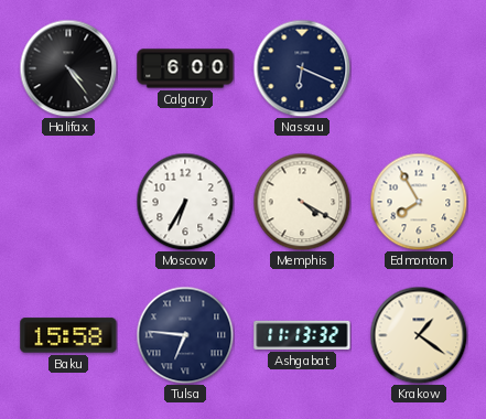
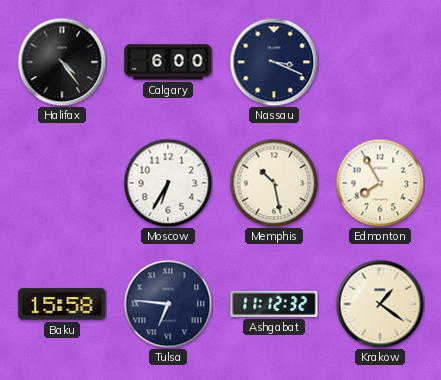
Nassau: 6:19 -> 3:19
Memphis: 4:20 -> 10:28
Ashgabat: 11:13 -> 11:12
